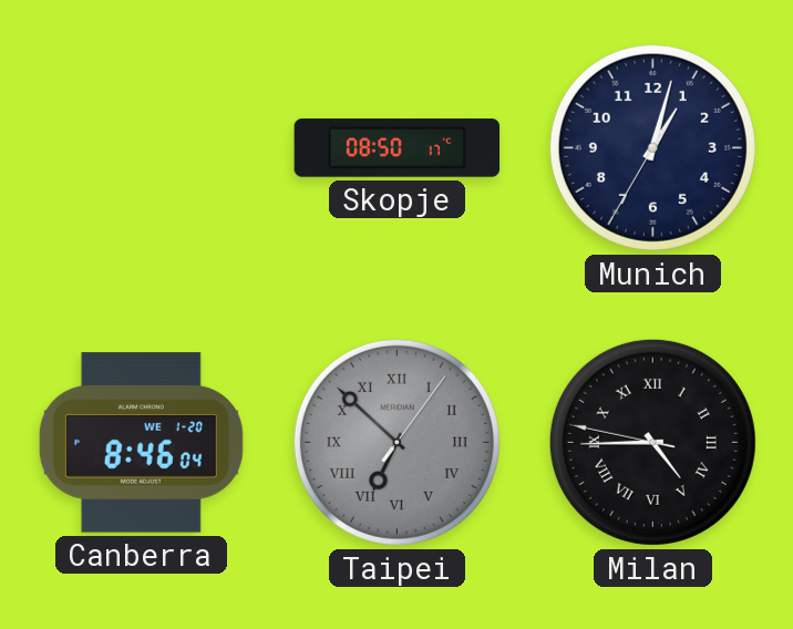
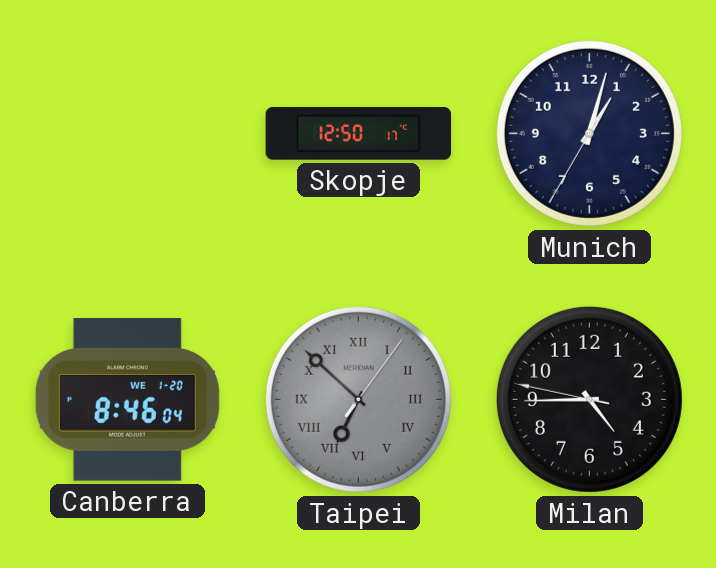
Skopje: 08:50 -> 12:50
Milan numerals: Roman -> Arabic
